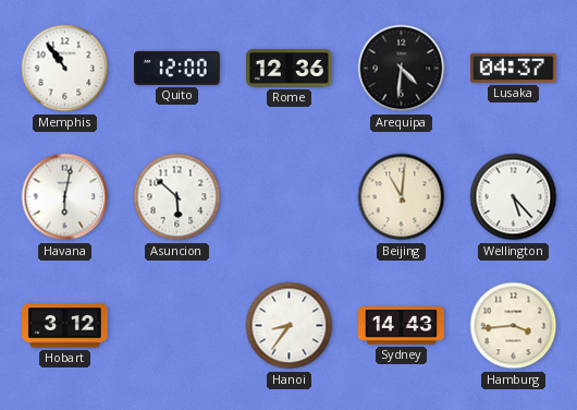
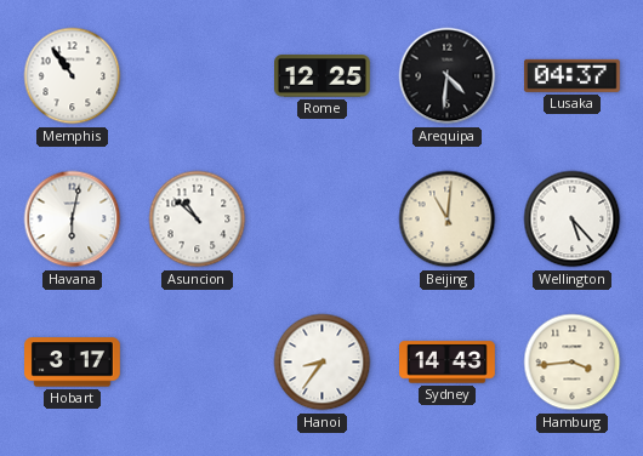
Quito: 12:00 -> none
Rome: 12:36 -> 12:25
Asuncion: 5:52 -> 10:52
Hobart: 3:12 -> 3:17
